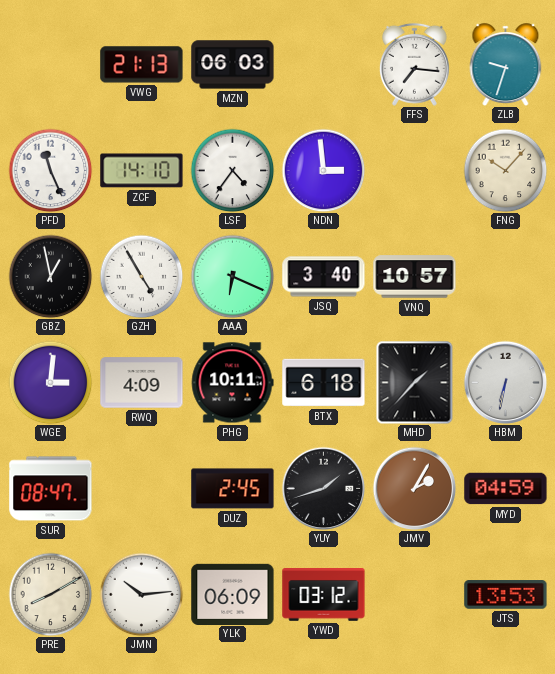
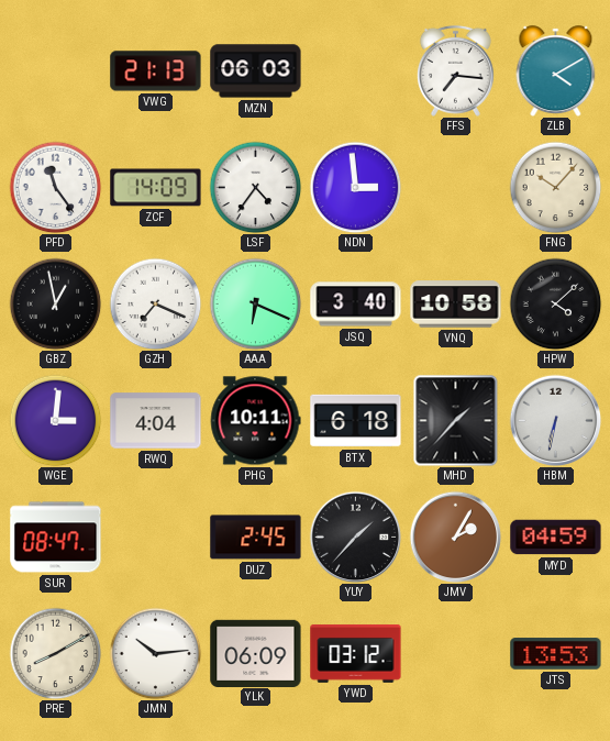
ZLB: 9:33 -> 4:10
PFD: 11:26 -> 11:24
ZCF: 14:10 -> 14:09
GZH: 4:55 -> 7:19
VNQ: 10:57 -> 10:58
HPW: none -> 4:08
RWQ: 4:09 -> 4:04
YUY: 1:42 -> 1:37
